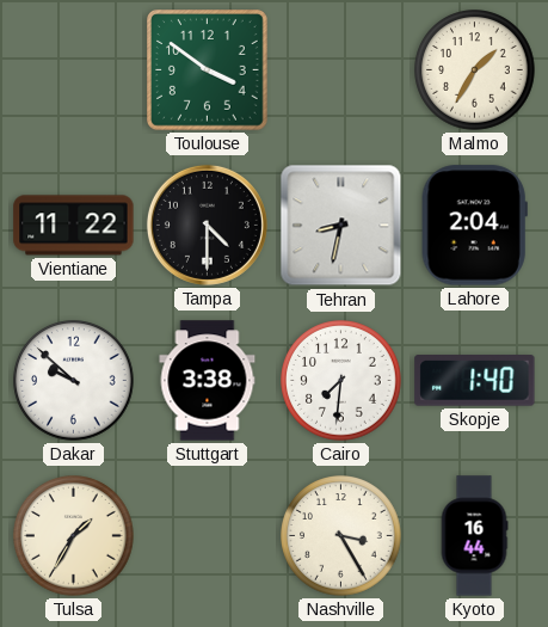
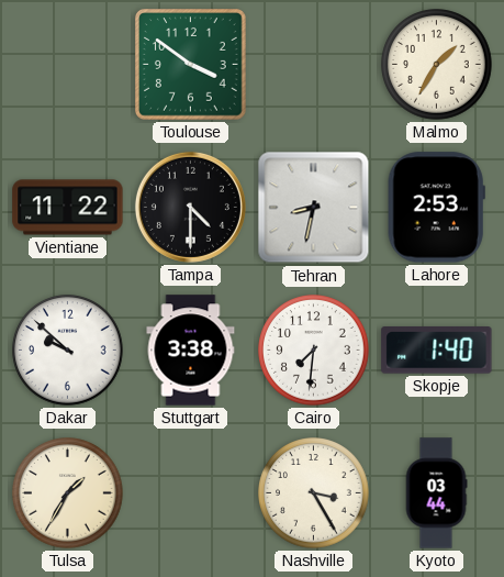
Lahore: 2:04 -> 2:53
Kyoto: 16:44 -> 03:44
